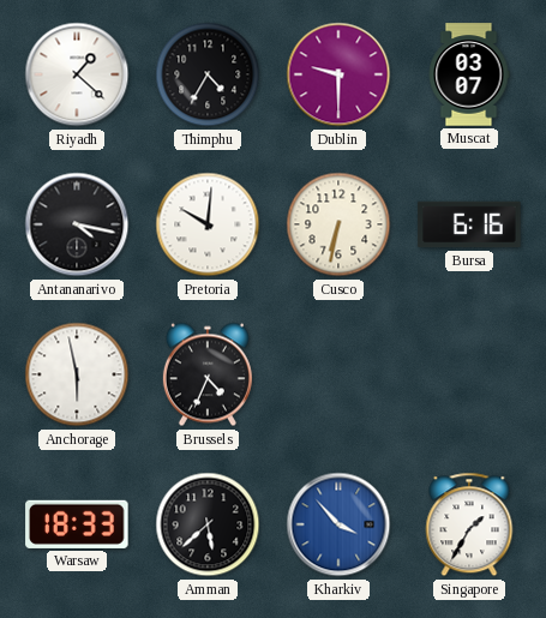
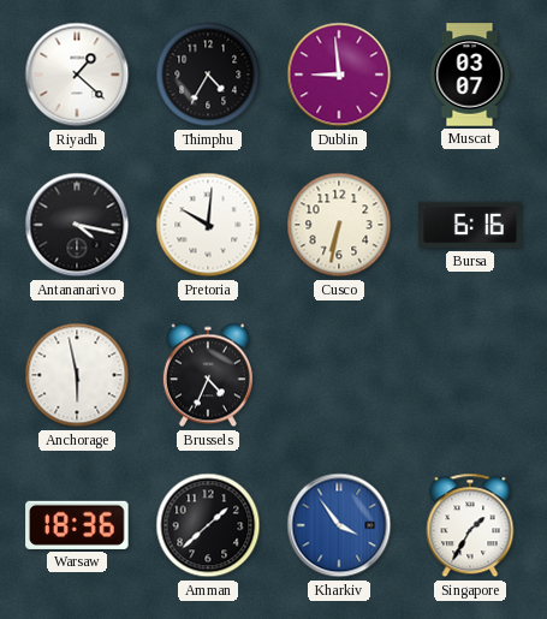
Dublin: 9:30 -> 8:59
Warsaw: 18:33 -> 18:36
Amman: 5:38 -> 1:38
Kharkiv: 3:53 -> 3:54
